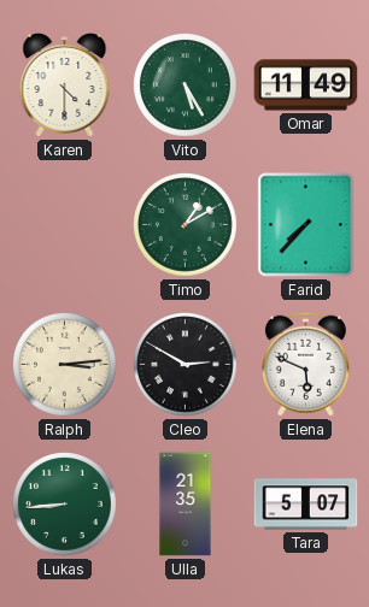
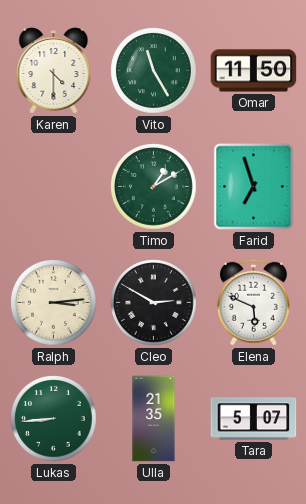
Vito: 5:25 -> 11:25
Omar: 11:49 -> 11:50
Farid: 7:37 -> 6:57
